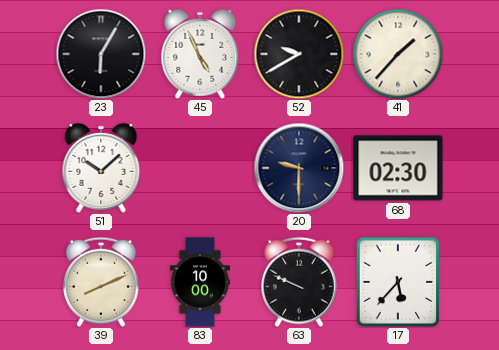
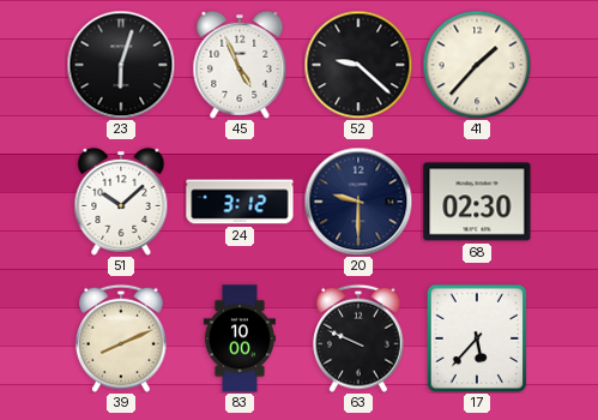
23: 6:05 -> 6:03
52: 9:40 -> 9:22
24: none -> 3:12
